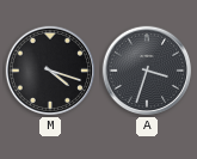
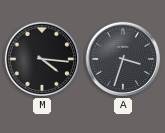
M: 4:18 -> 4:16
